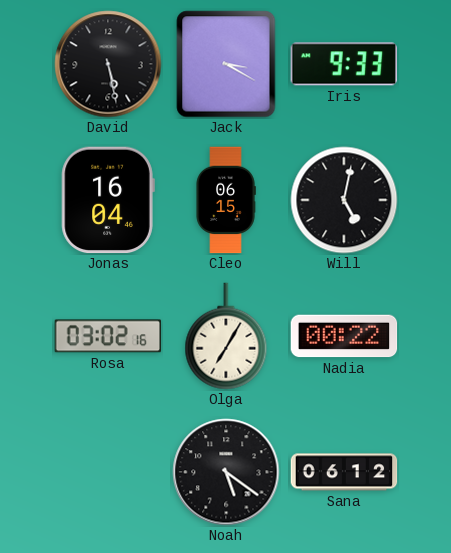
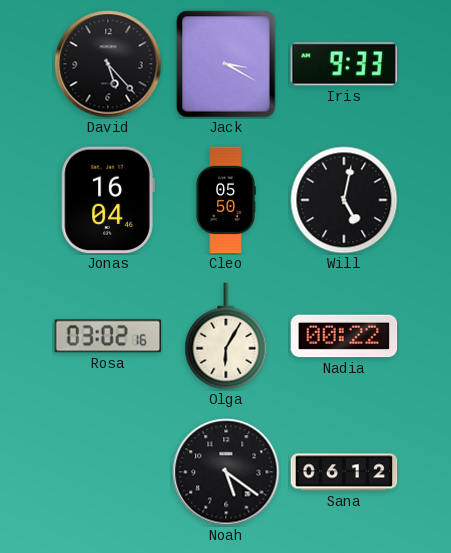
David: 5:28 -> 5:23
Cleo: 06:15 -> 05:50
Olga: 7:05 -> 6:05
